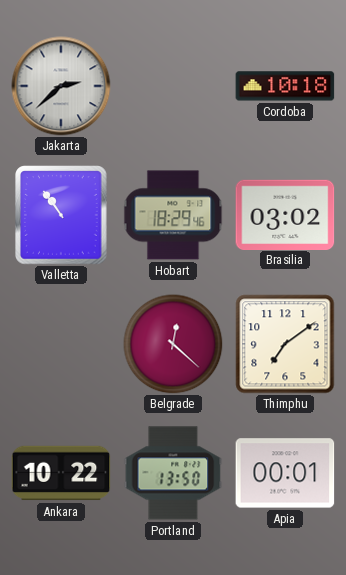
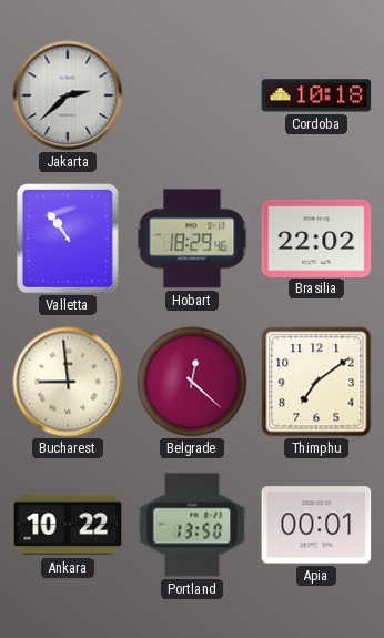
Brasilia: 03:02 -> 22:02
Bucharest: none -> 8:59
